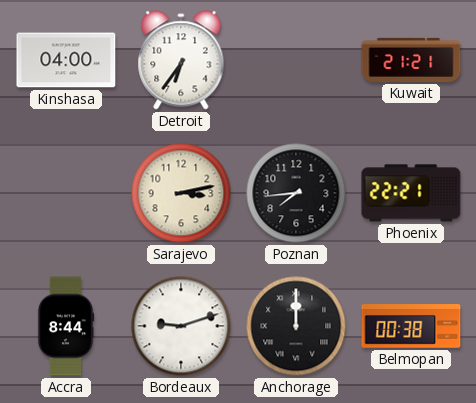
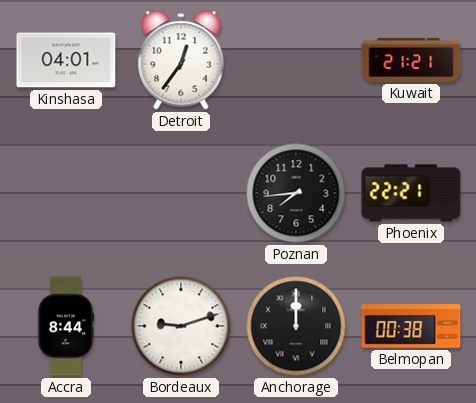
Kinshasa: 04:00 -> 04:01
Detroit: 6:36 -> 12:36
Sarajevo: 3:13 -> none
